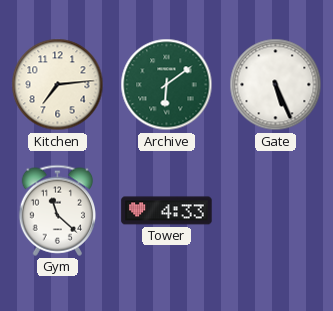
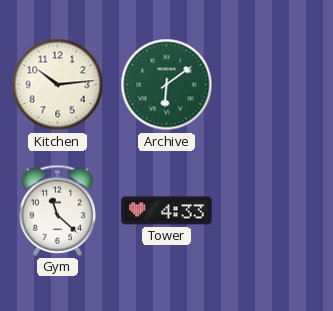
Kitchen: 7:14 -> 10:14
Gate: 5:26 -> none
